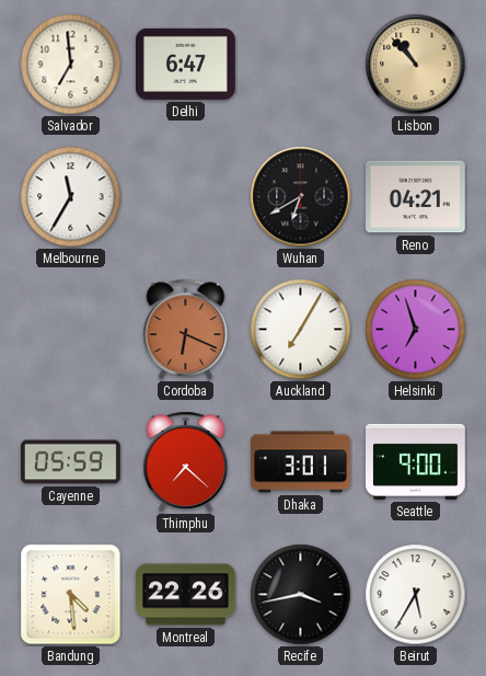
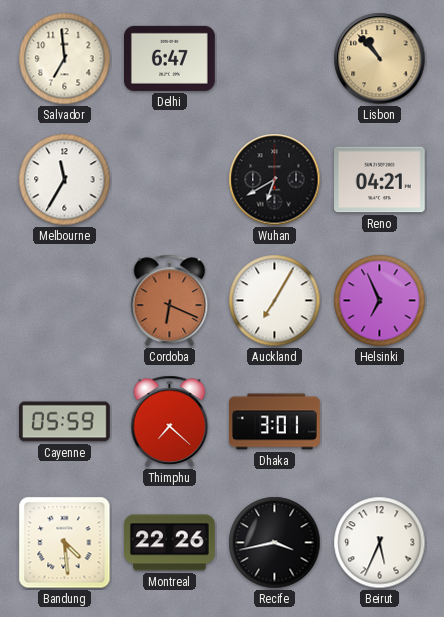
Helsinki: 6:57 -> 6:56
Seattle: 9:00 -> none
Beirut: 5:35 -> 5:34
